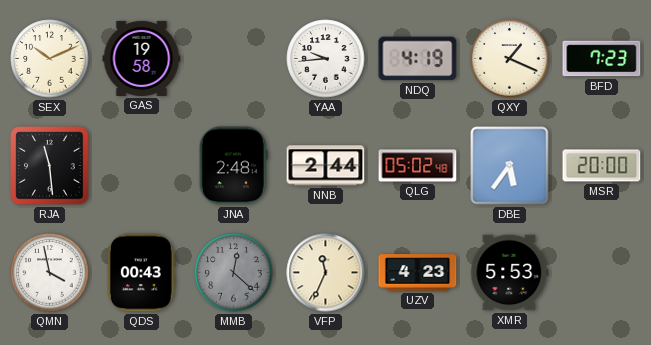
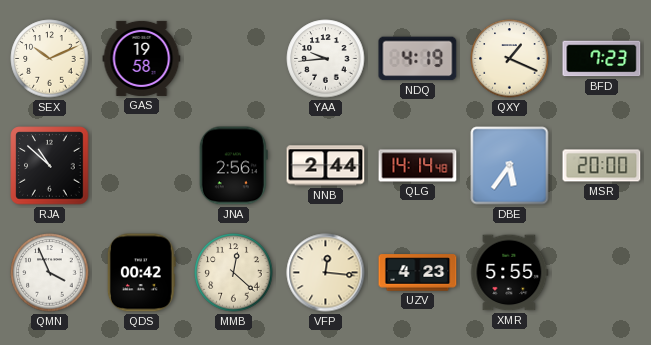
RJA: 11:29 -> 10:52
JNA: 2:48 -> 2:56
QLG: 05:02 -> 14:14
QMN: 3:58 -> 3:56
QDS: 00:43 -> 00:42
MMB dial: grey -> cream
VFP: 11:34 -> 12:16
XMR: 5:53 -> 5:55
